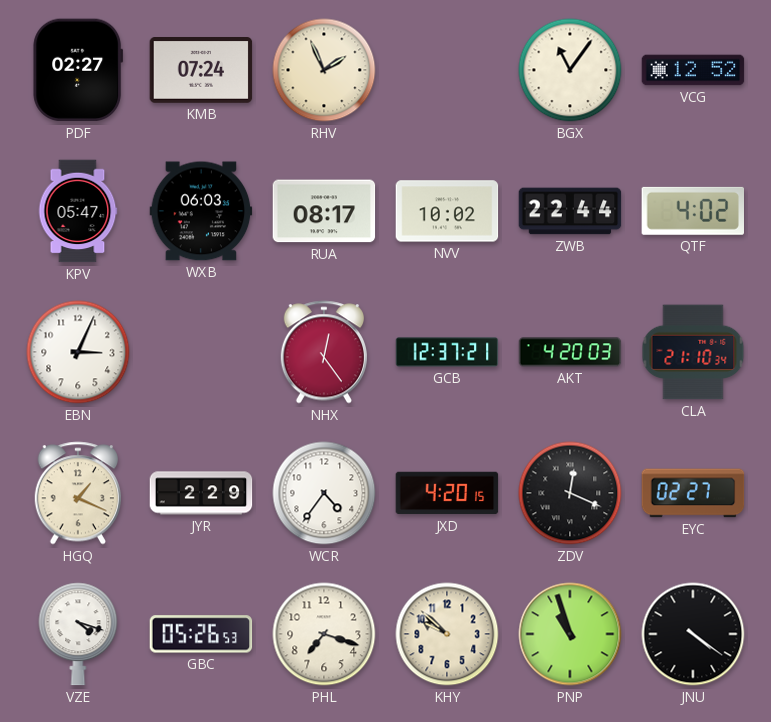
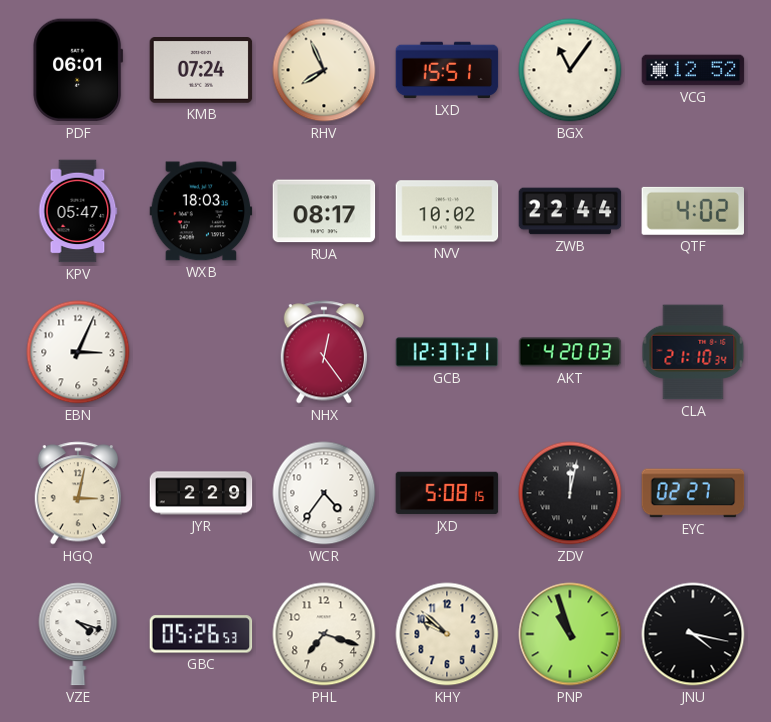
PDF: 02:27 -> 06:01
RHV: 1:56 -> 7:56
LXD: none -> 15:51
WXB: 06:03 -> 18:03
HGQ: 1:19 -> 3:02
JXD: 4:20 -> 5:08
ZDV: 12:19 -> 12:02
JNU: 4:21 -> 4:17
